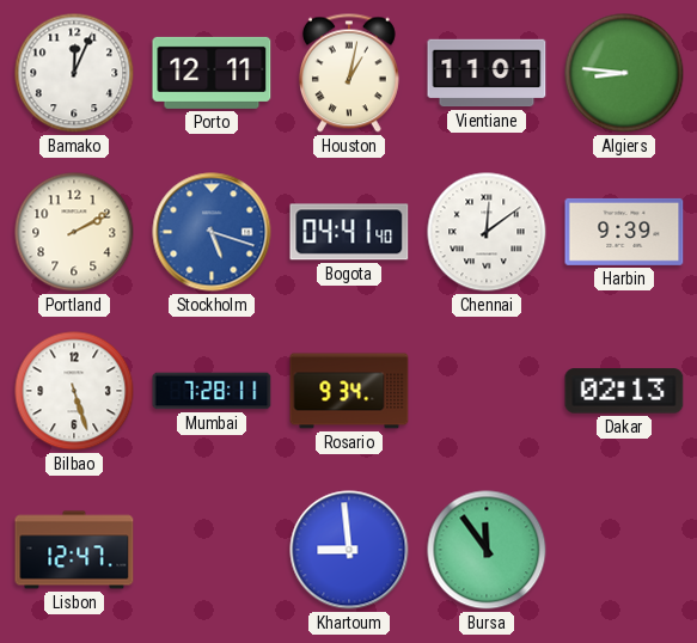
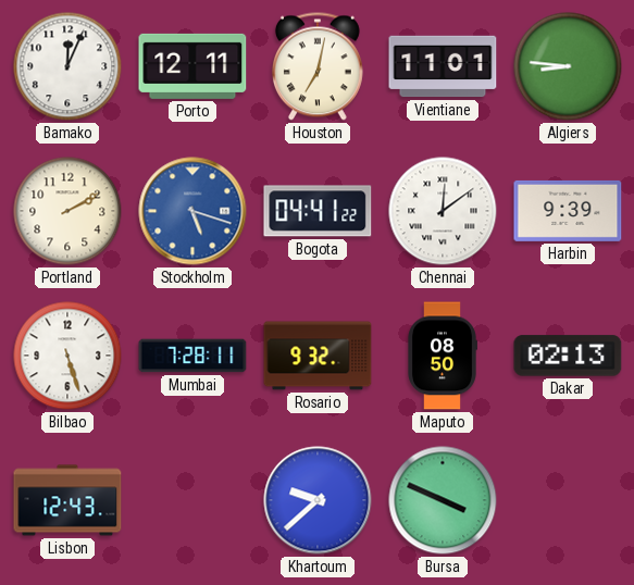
Houston: 1:02 -> 7:02
Bogota: 04:41:40 -> 04:41:22
Rosario: 9:34 -> 9:32
Maputo: none -> 08:50
Lisbon: 12:47 -> 12:43
Khartoum: 8:59 -> 9:38
Bursa: 11:54 -> 3:49
